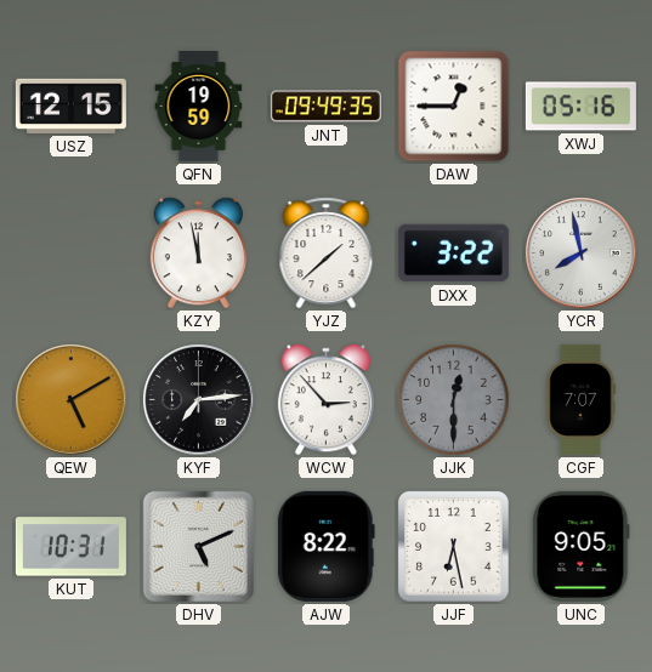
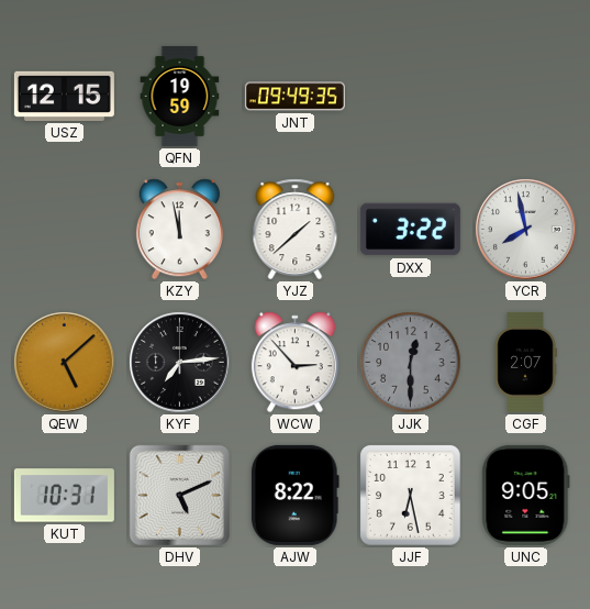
DAW: 12:45 -> none
XWJ: 05:16 -> none
QEW: 5:10 -> 5:08
CGF: 7:07 -> 2:07
